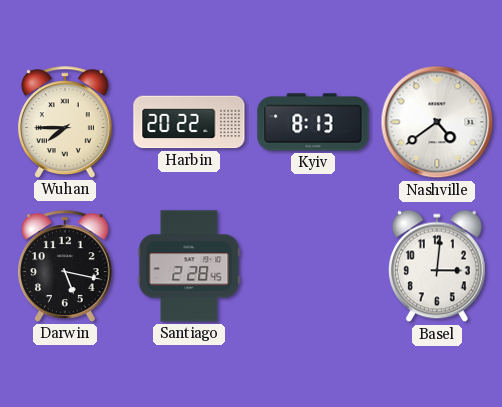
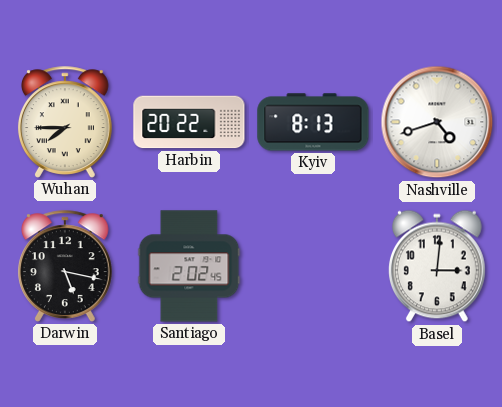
Nashville: 4:39 -> 4:42
Santiago: 2:28 -> 2:02
